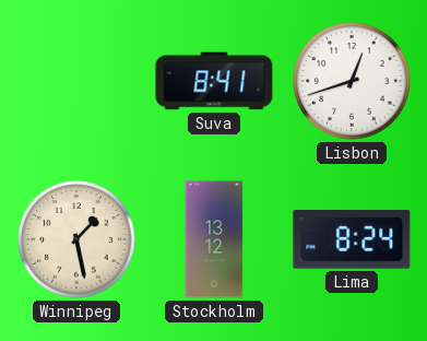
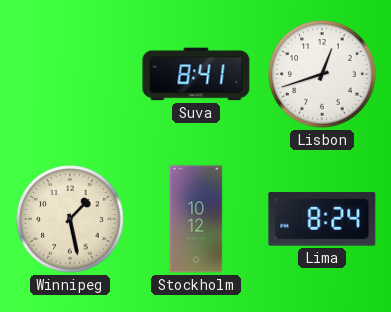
Stockholm: 13:12 -> 10:12
